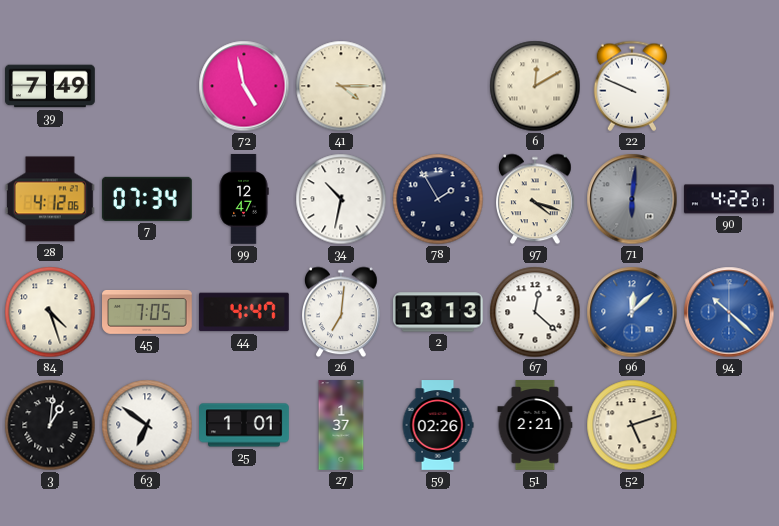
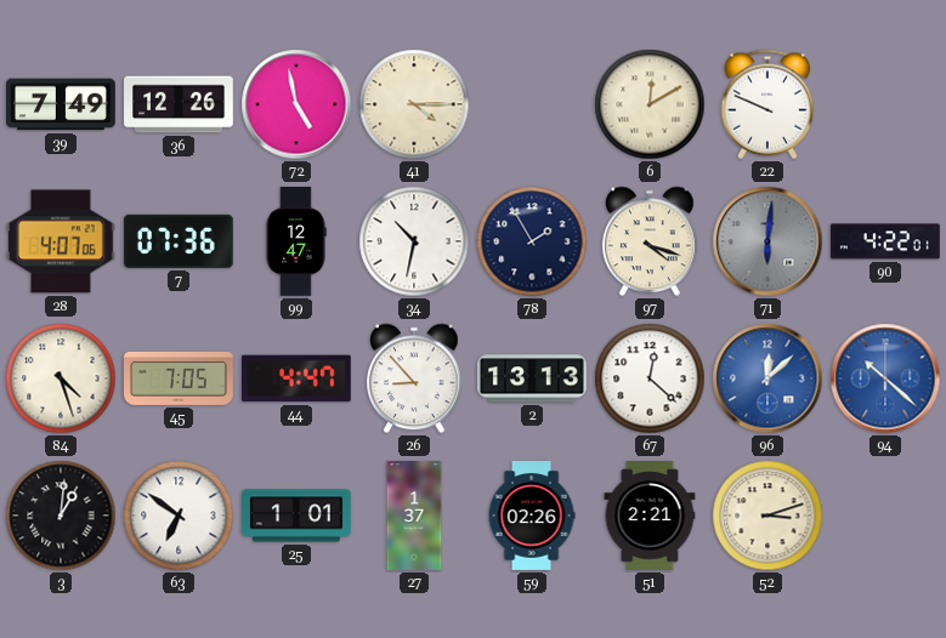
36: none -> 12:26
28: 4:12 -> 4:07
7: 07:34 -> 07:36
26: 7:01 -> 8:53
52: 5:12 -> 3:12
